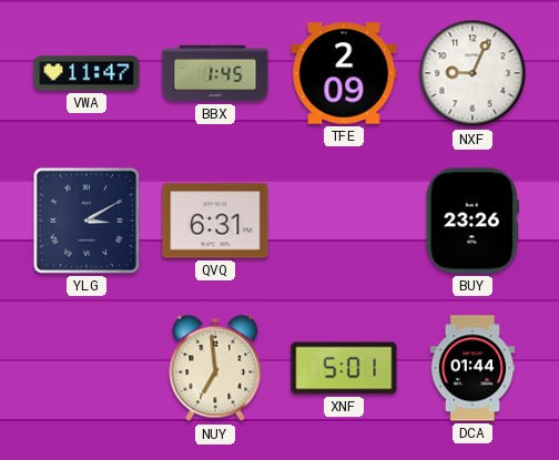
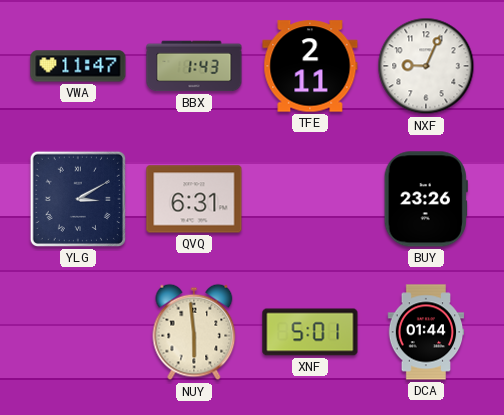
BBX: 1:45 -> 1:43
TFE: 2:09 -> 2:11
NUY: 6:59 -> 5:59
